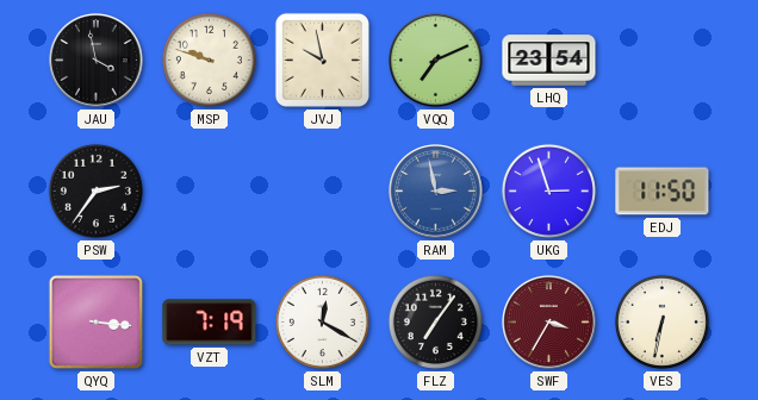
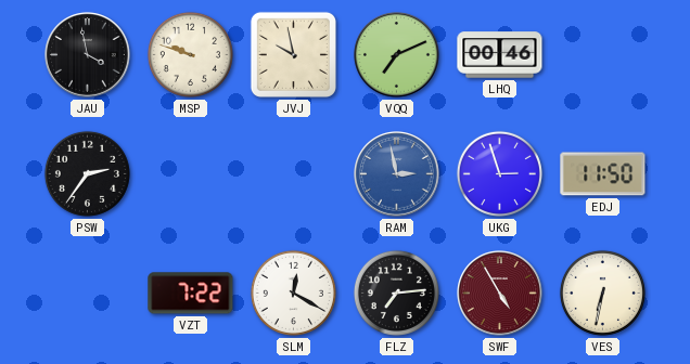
LHQ: 23:54 -> 00:46
QYQ: 3:16 -> none
VZT: 7:19 -> 7:22
FLZ: 7:06 -> 7:14
SWF: 3:35 -> 4:55
